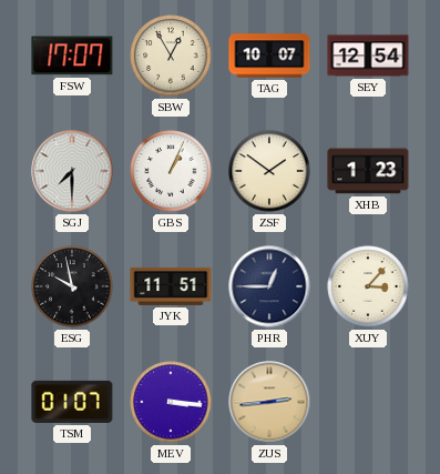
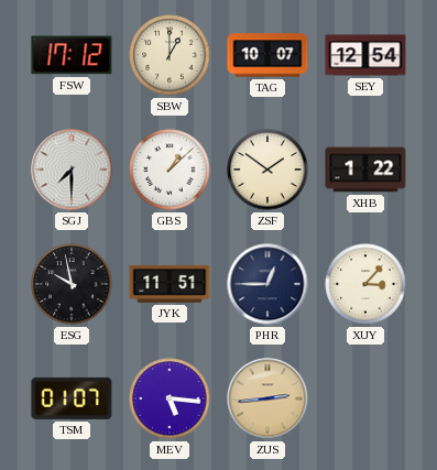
FSW: 17:07 -> 17:12
SBW: 12:55 -> 1:00
GBS: 1:04 -> 1:08
XHB: 1:23 -> 1:22
MEV: 3:16 -> 5:16
